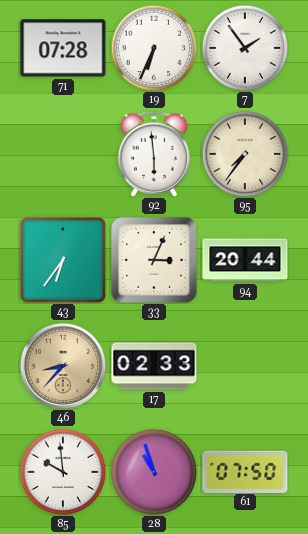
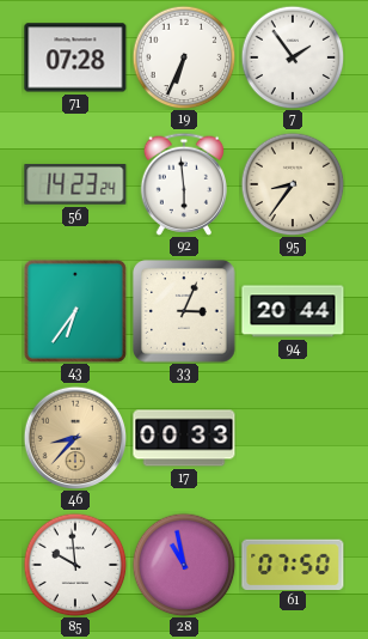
56: none -> 14:23
95: 7:36 -> 8:36
17: 02:33 -> 00:33
28: 10:57 -> 10:58
